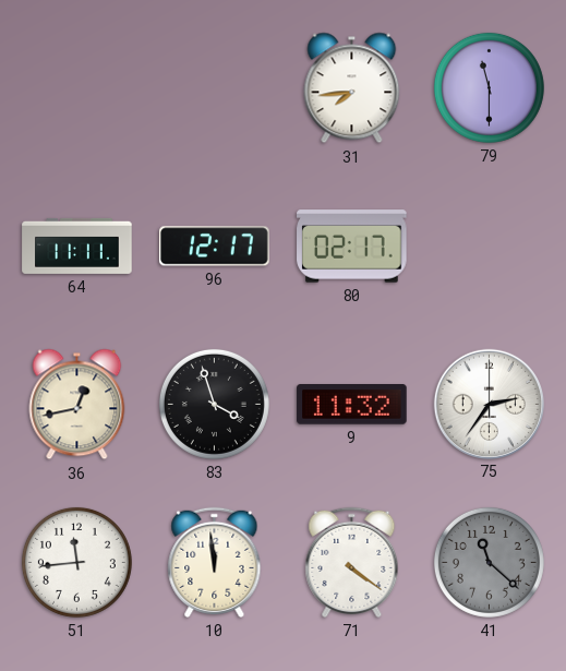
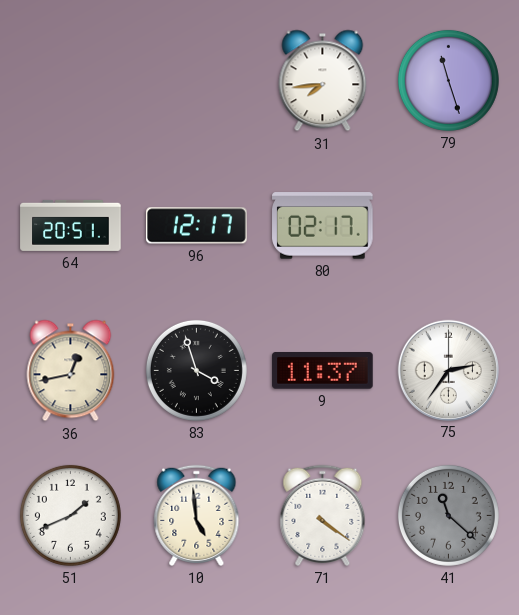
79: 11:30 -> 11:27
64: 11:11 -> 20:51
9: 11:32 -> 11:37
51: 11:44 -> 1:41
10: 11:59 -> 4:59
